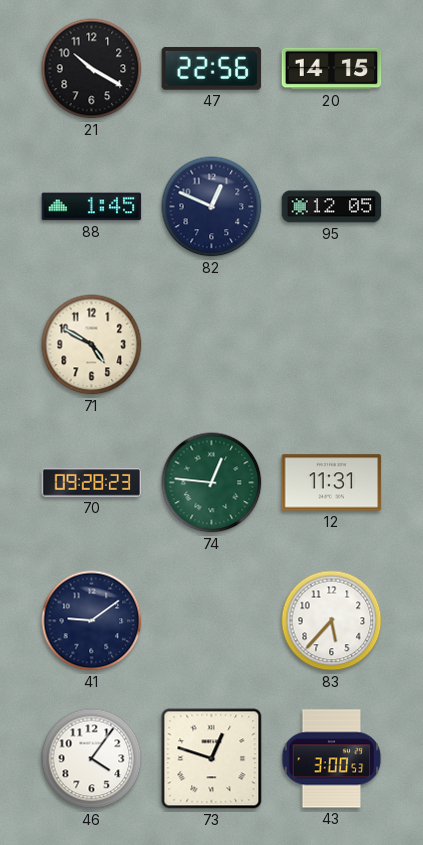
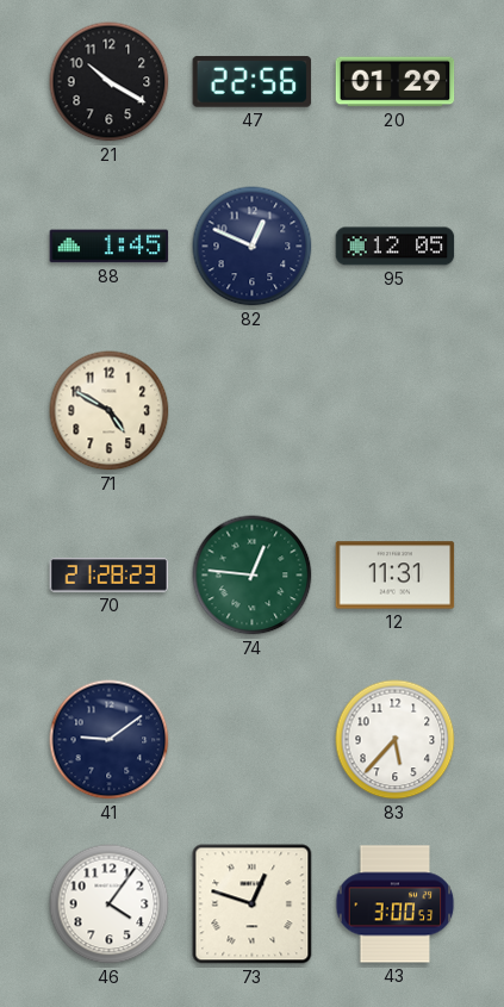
20: 14:15 -> 01:29
70: 09:28 -> 21:28
